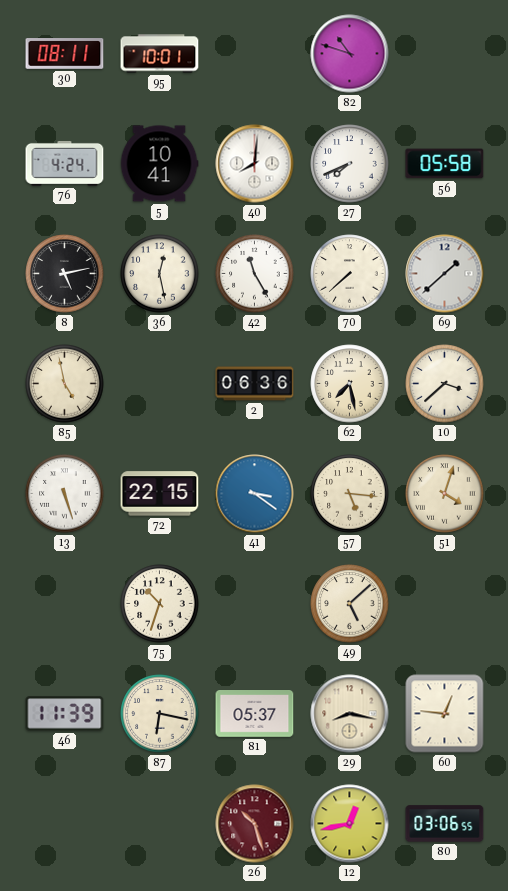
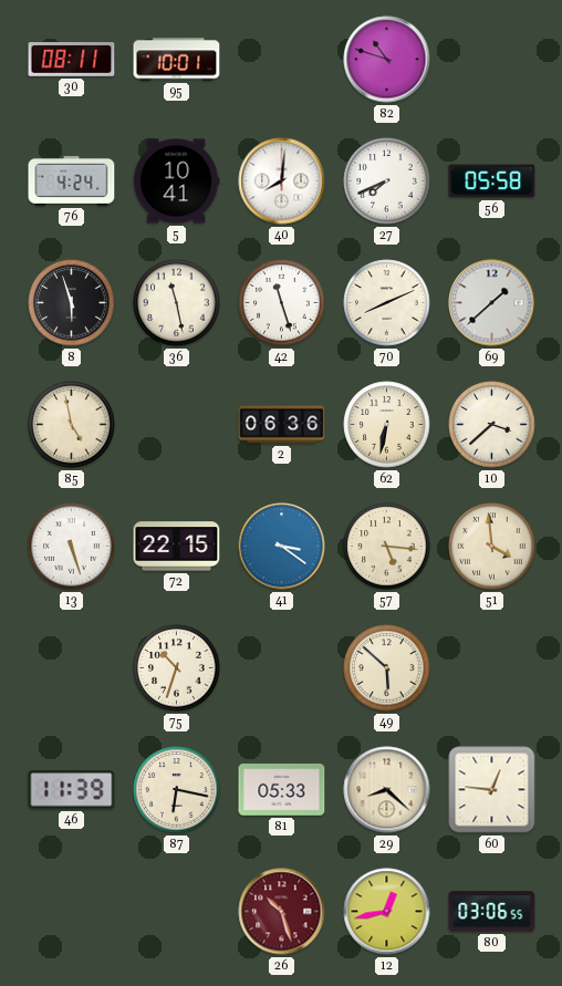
8: 5:13 -> 5:57
36: 12:28 -> 11:28
42: 11:25 -> 11:27
70: 7:38 -> 8:11
62: 7:28 -> 6:32
51: 4:03 -> 3:59
49: 5:08 -> 5:52
81: 05:37 -> 05:33
29: 8:17 -> 8:22
